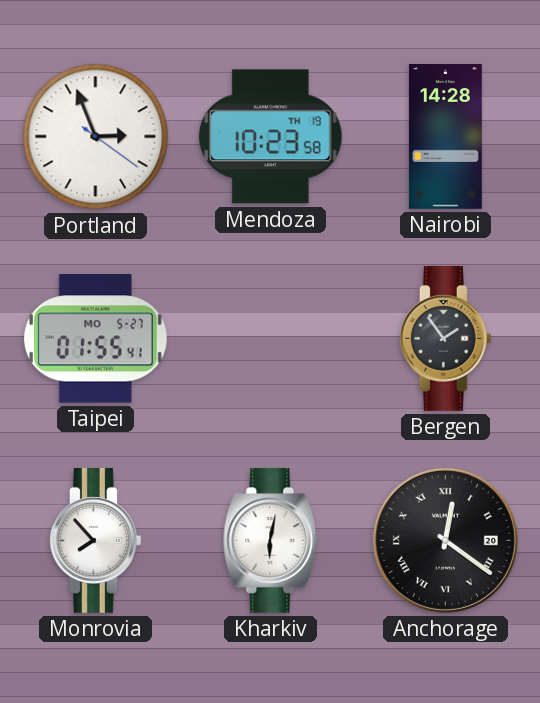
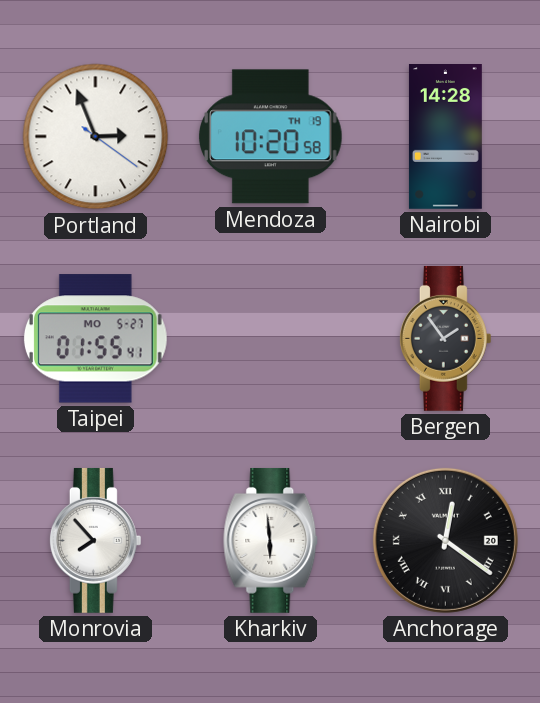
Mendoza: 10:23 -> 10:20
Kharkiv: 6:02 -> 5:59
